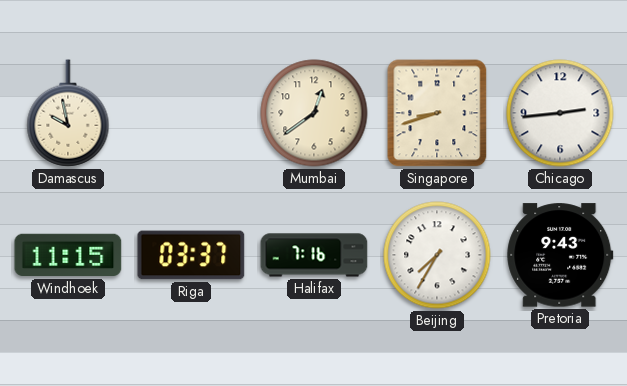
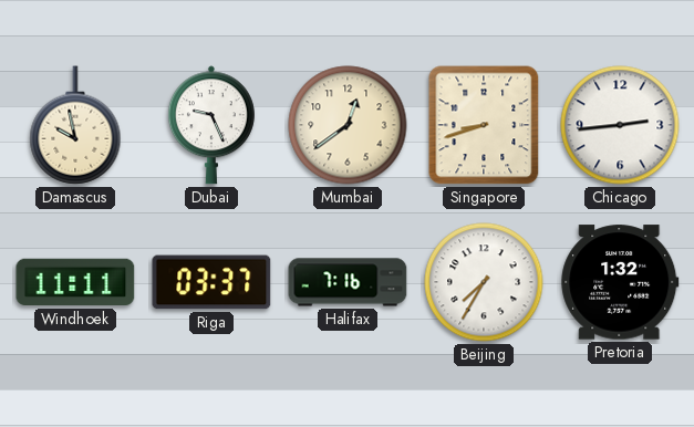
Dubai: none -> 9:26
Windhoek: 11:15 -> 11:11
Pretoria: 9:43 -> 1:32
